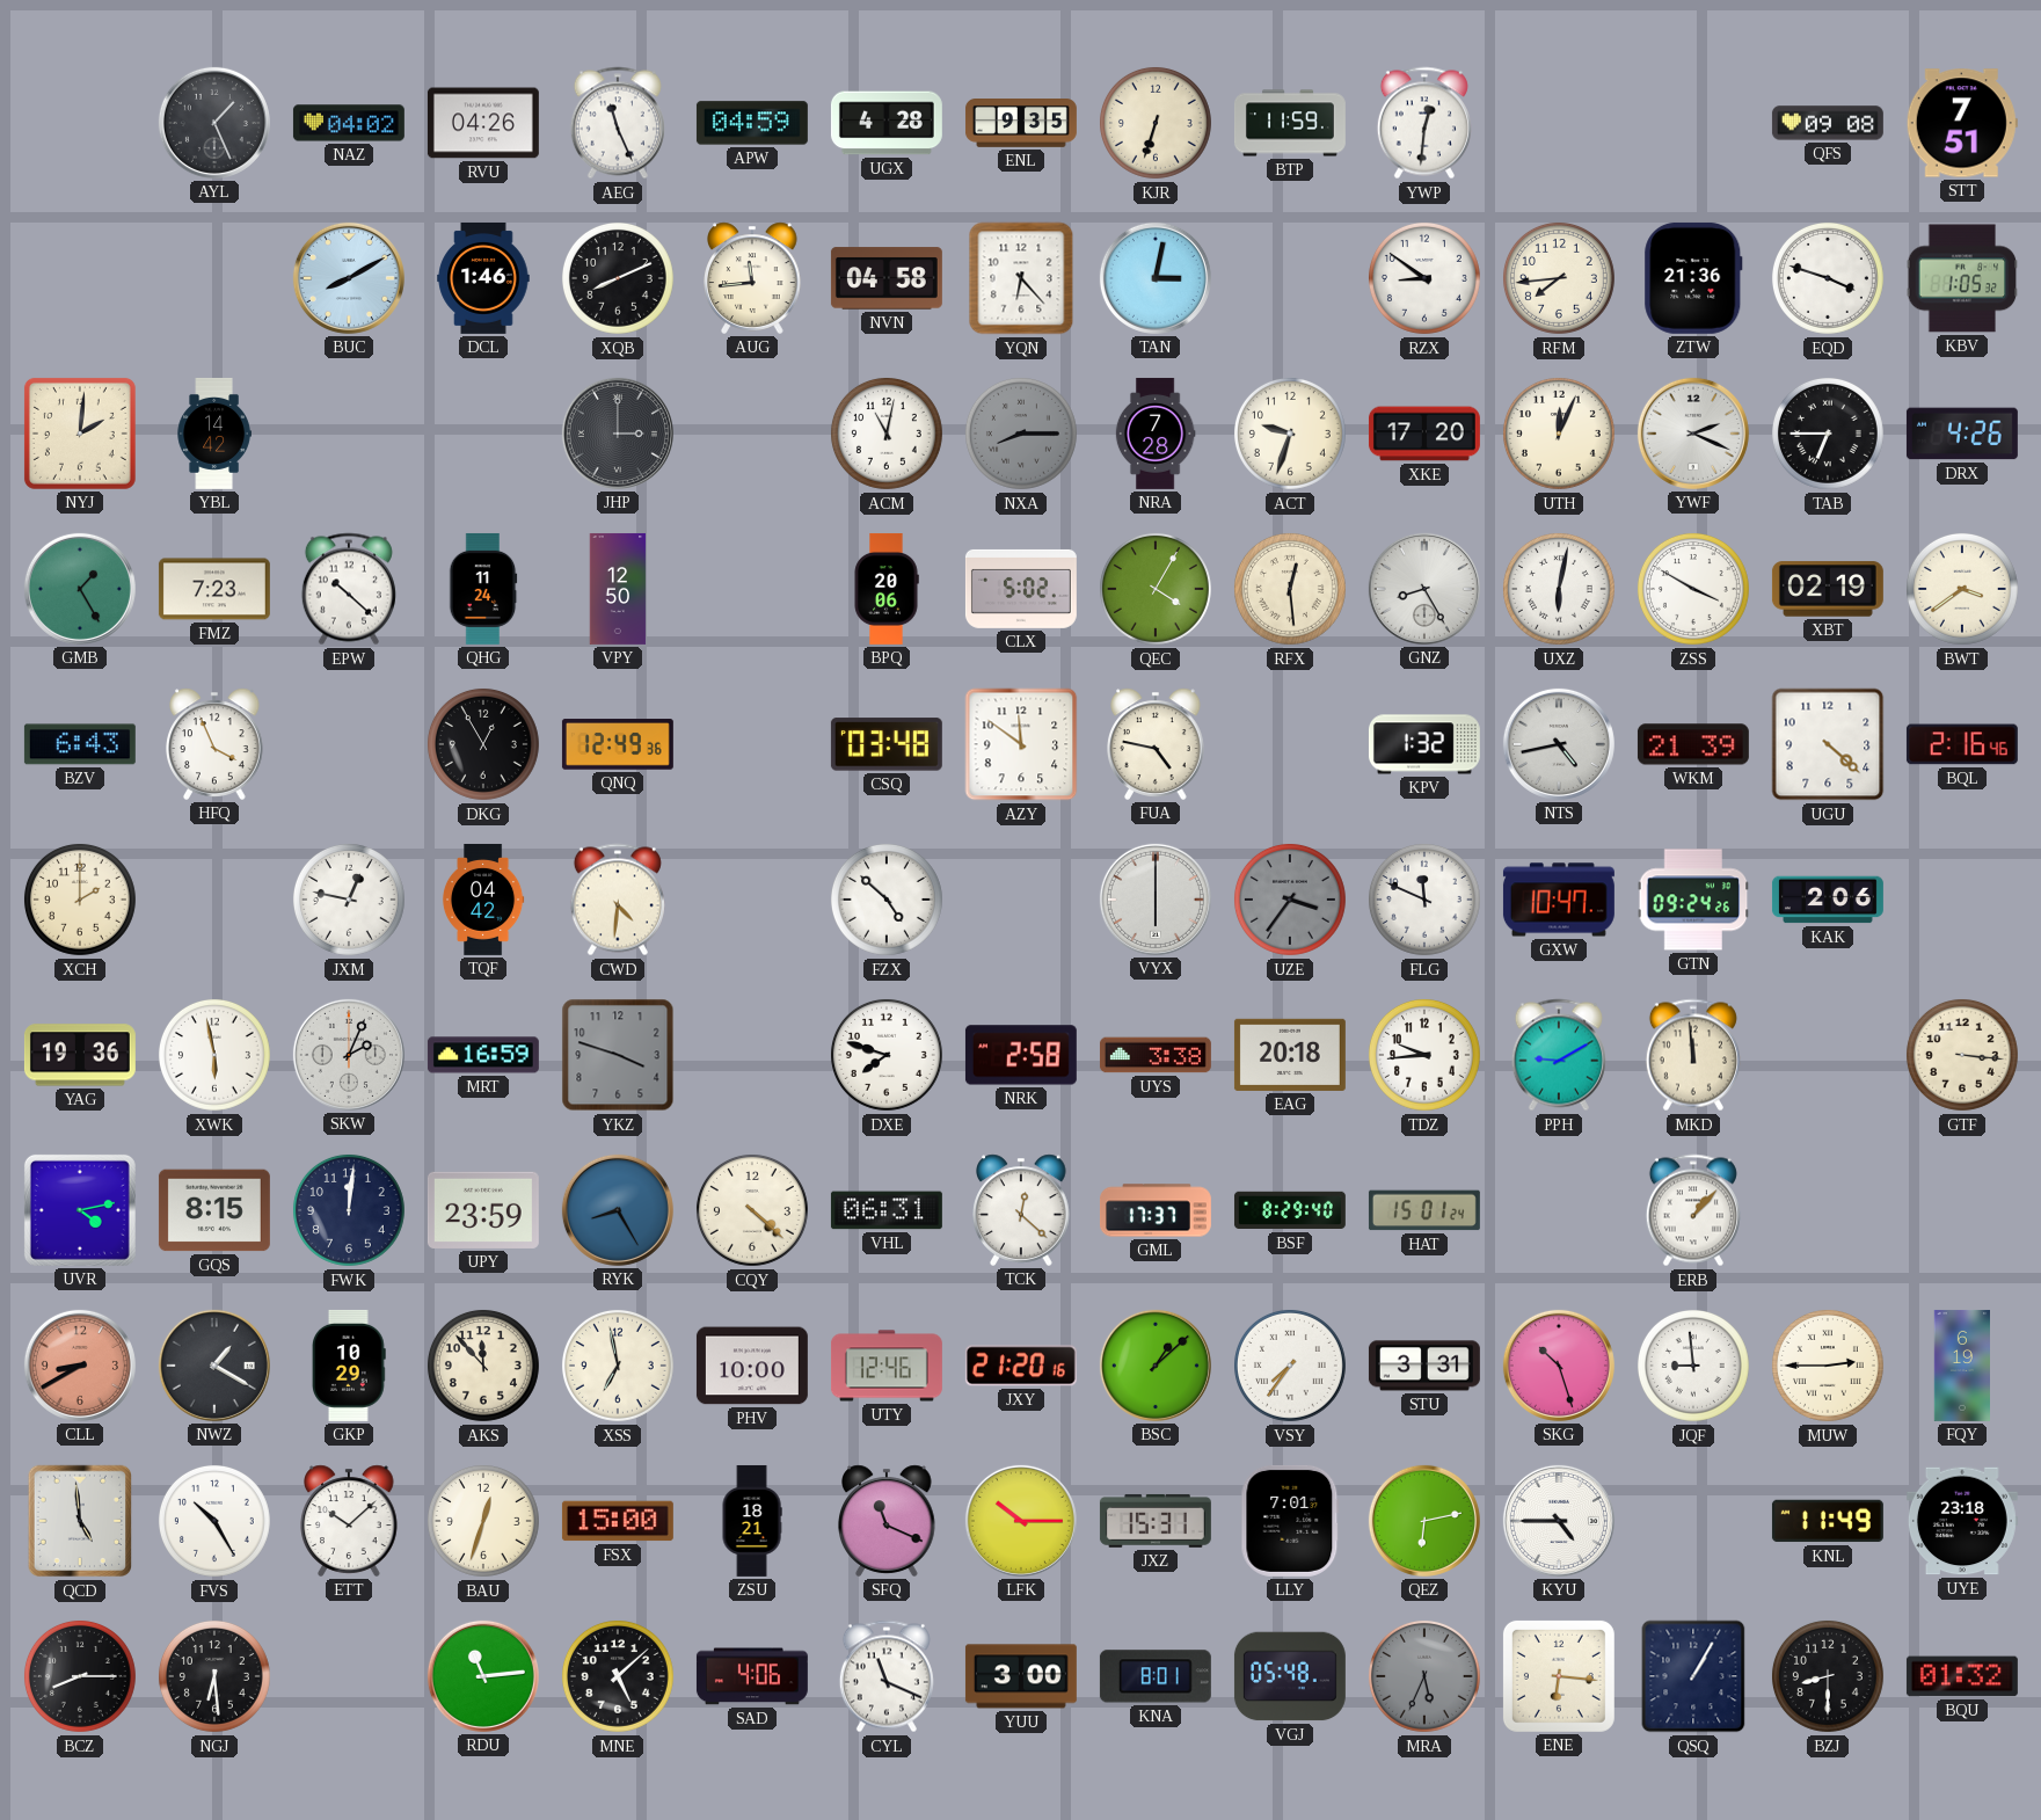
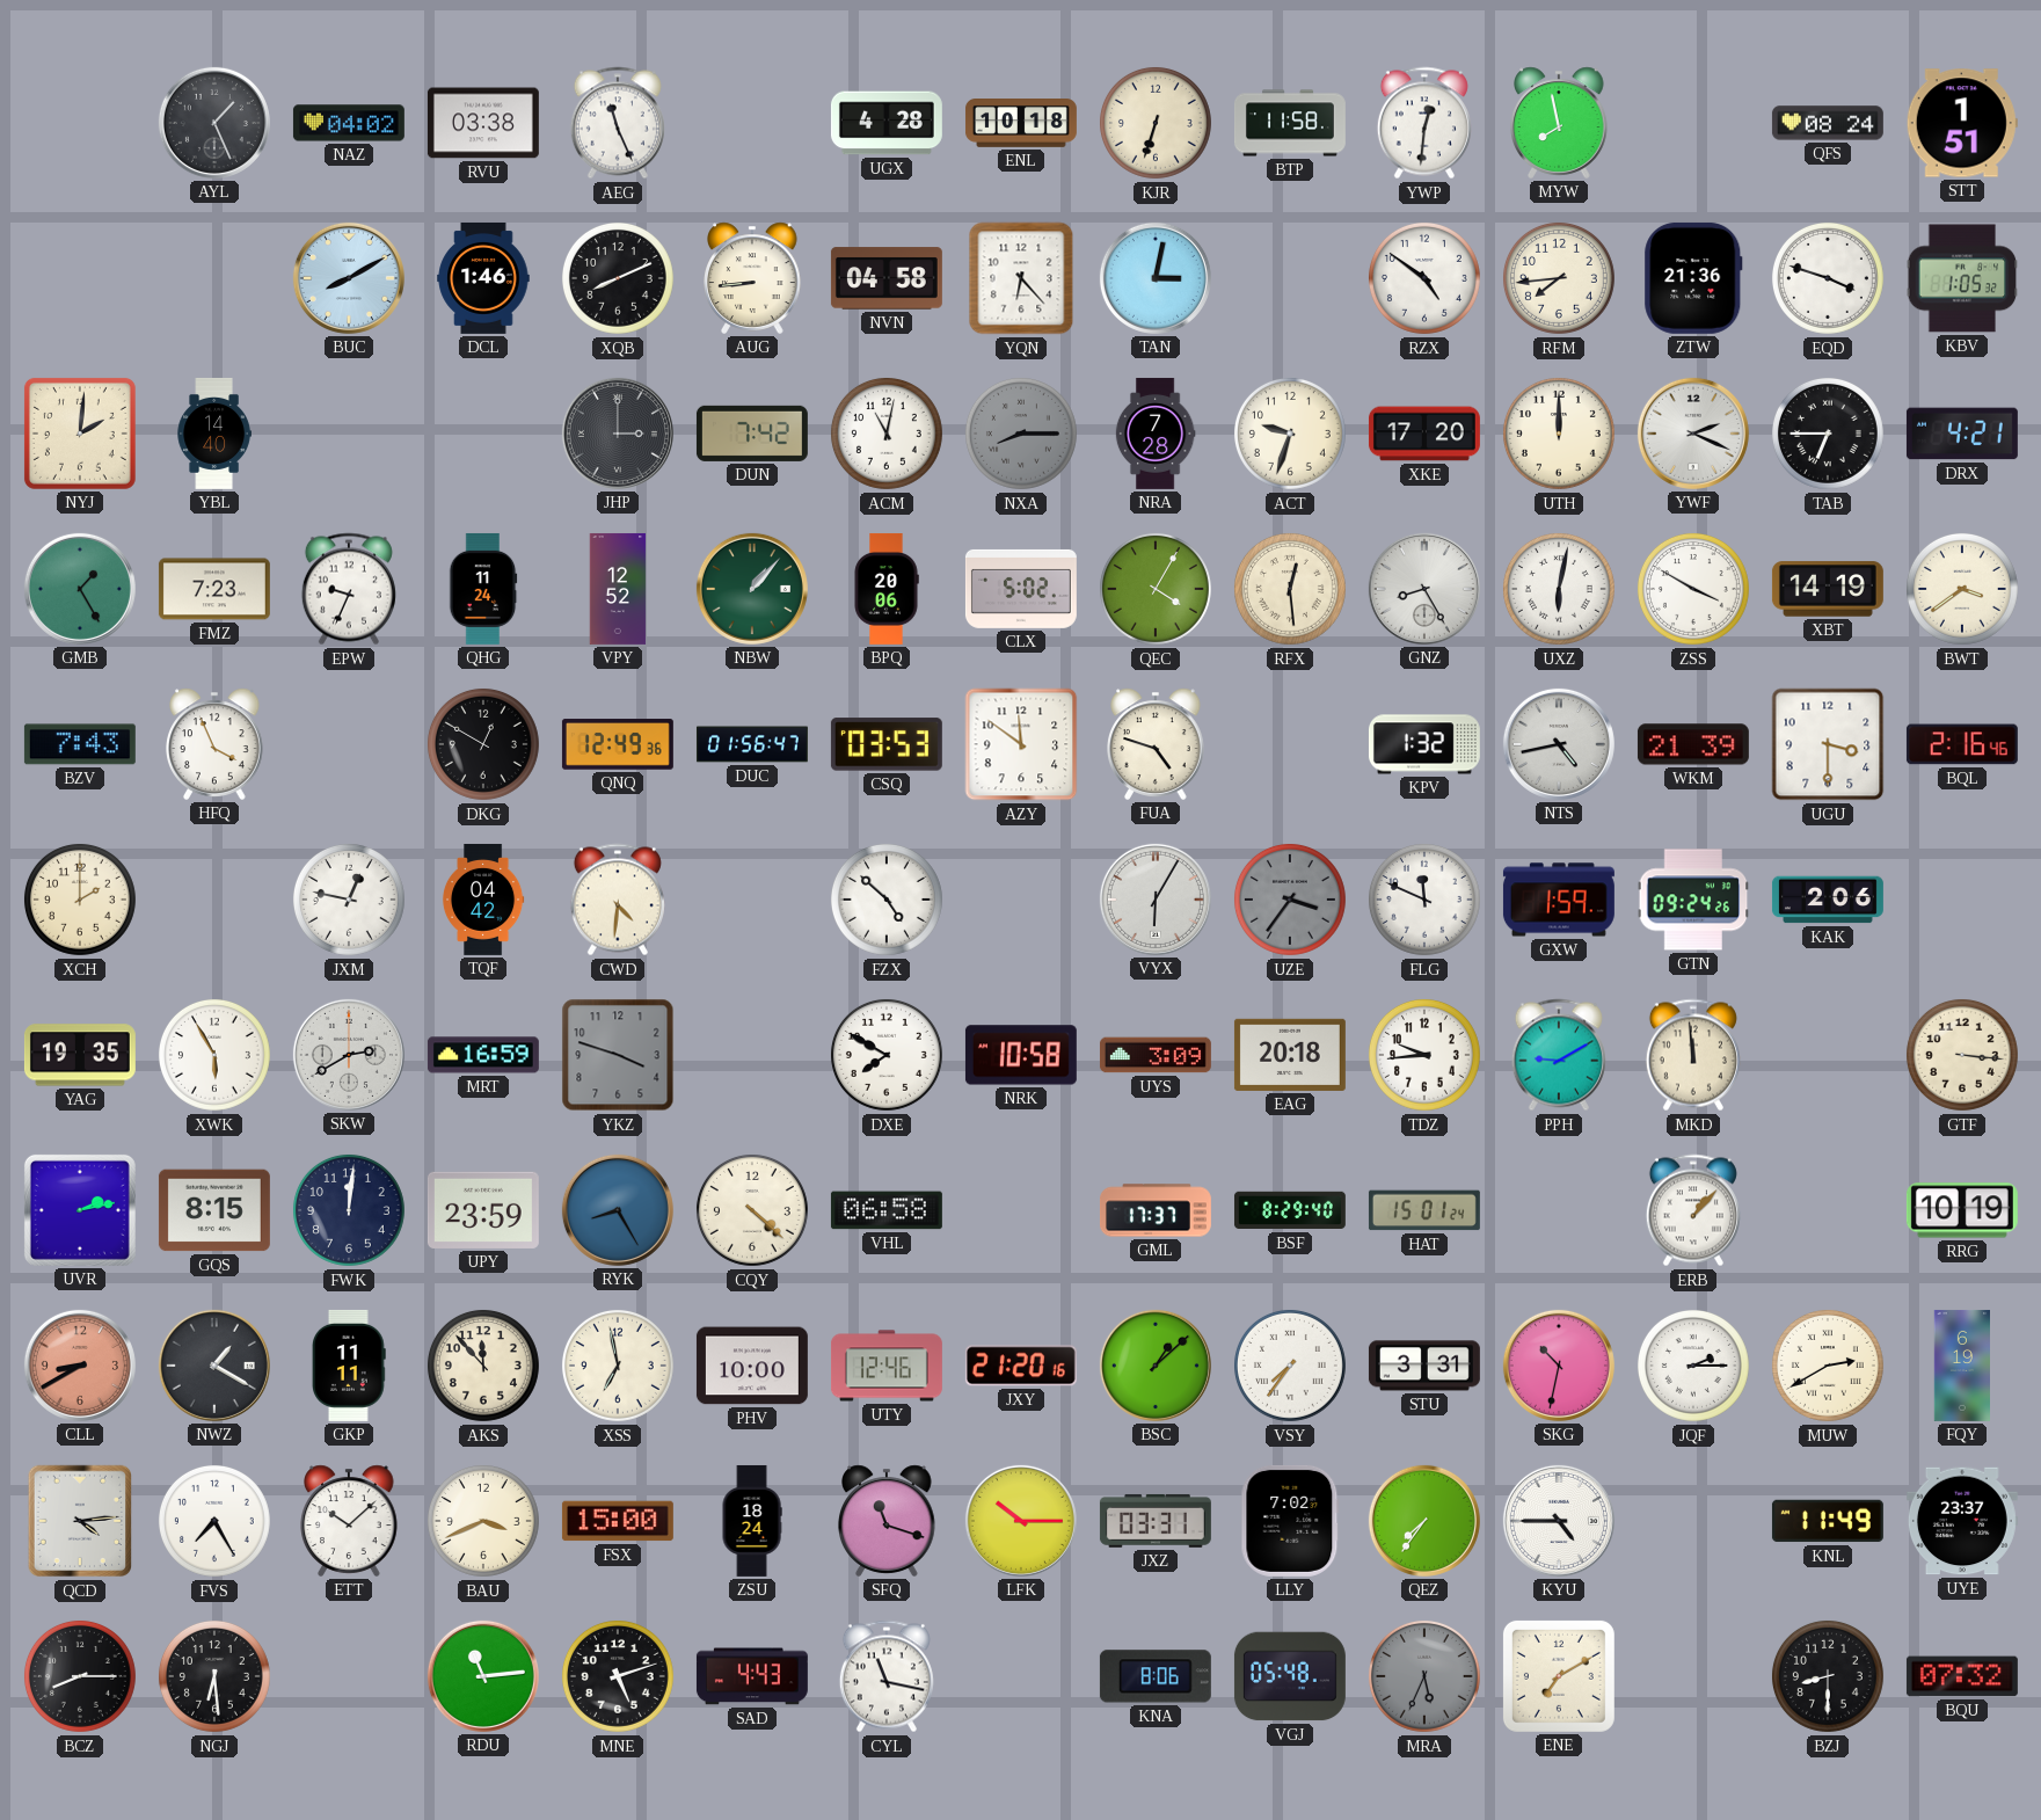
RVU: 04:26 -> 03:38
APW: 04:59 -> none
ENL: 9:35 -> 10:18
BTP: 11:59 -> 11:58
MYW: none -> 7:58
QFS: 09:08 -> 08:24
STT: 7:51 -> 1:51
AUG: 11:44 -> 8:44
RZX: 8:51 -> 4:51
YBL: 14:42 -> 14:40
DUN: none -> 7:42
UTH: 12:04 -> 12:00
DRX: 4:26 -> 4:21
EPW: 10:22 -> 9:34
VPY: 12:50 -> 12:52
NBW: none -> 1:07
XBT: 02:19 -> 14:19
BZV: 6:43 -> 7:43
DKG: 12:55 -> 12:50
DUC: none -> 01:56
CSQ: 03:48 -> 03:53
FUA: 4:47 -> 4:48
UGU: 4:22 -> 3:30
VYX: 6:00 -> 6:05
GXW: 10:47 -> 1:59
YAG: 19:36 -> 19:35
XWK: 5:58 -> 5:55
SKW: 2:04 -> 2:40
DXE: 7:48 -> 7:50
NRK: 2:58 -> 10:58
UYS: 3:38 -> 3:09
UVR: 4:13 -> 2:13
VHL: 06:31 -> 06:58
TCK: 12:22 -> none
RRG: none -> 10:19
GKP: 10:29 -> 11:11
SKG: 10:27 -> 10:32
JQF: 8:59 -> 2:15
MUW: 2:45 -> 2:40
QCD: 4:59 -> 4:14
FVS: 10:25 -> 7:25
BAU: 12:33 -> 3:41
ZSU: 18:21 -> 18:24
SFQ: 11:19 -> 11:18
JXZ: 15:31 -> 03:31
LLY: 7:01 -> 7:02
QEZ: 6:13 -> 7:36
UYE: 23:18 -> 23:37
MNE: 5:08 -> 5:12
SAD: 4:06 -> 4:43
CYL: 11:19 -> 11:17
YUU: 3:00 -> none
KNA: 8:01 -> 8:06
ENE: 6:16 -> 7:10
QSQ: 1:05 -> none
BQU: 01:32 -> 07:32
